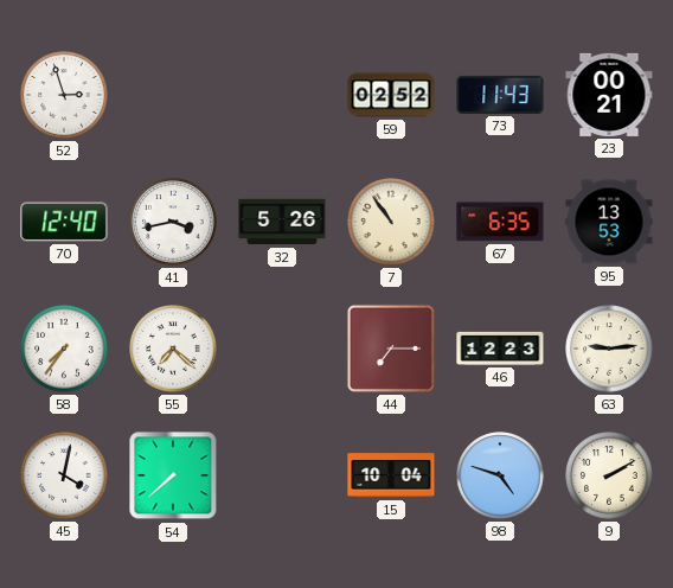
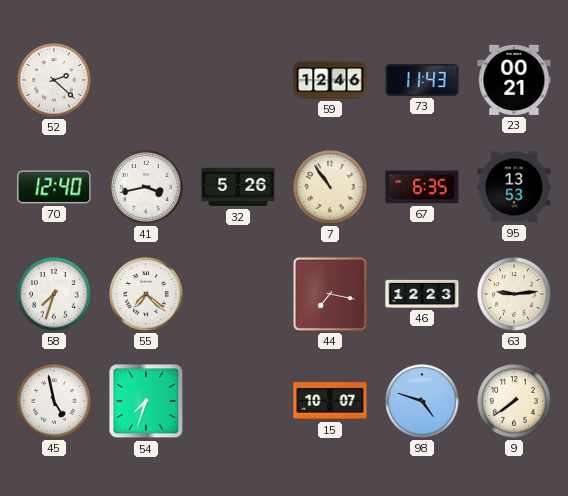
52: 2:57 -> 2:22
59: 02:52 -> 12:46
58: 7:36 -> 7:33
44: 7:15 -> 7:17
45: 4:02 -> 4:58
54: 7:38 -> 7:33
15: 10:04 -> 10:07
9: 2:10 -> 7:39
